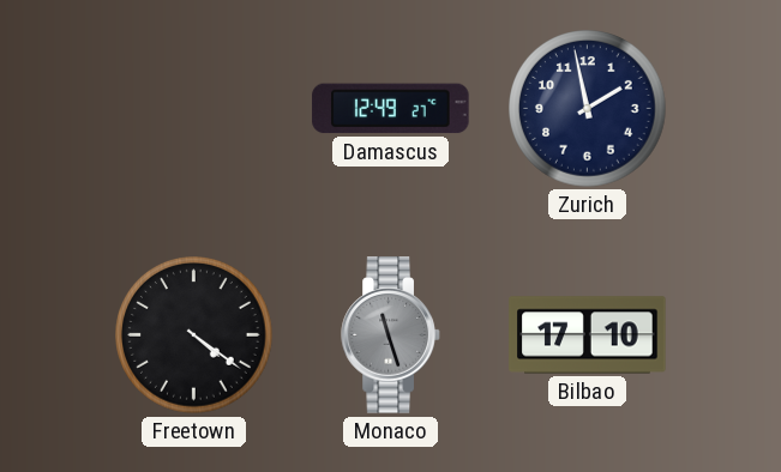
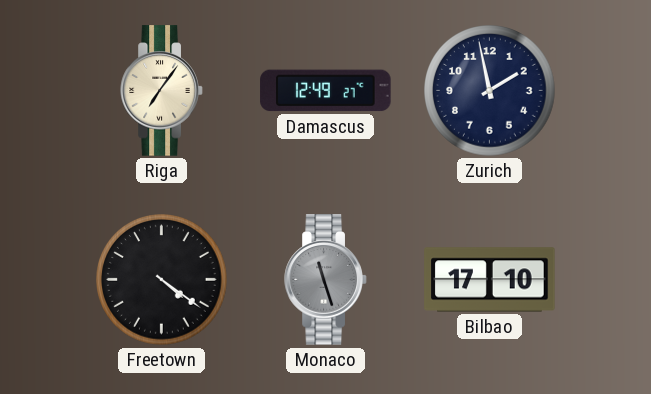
Riga: none -> 7:06
